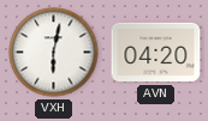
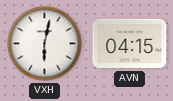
AVN: 04:20 -> 04:15
